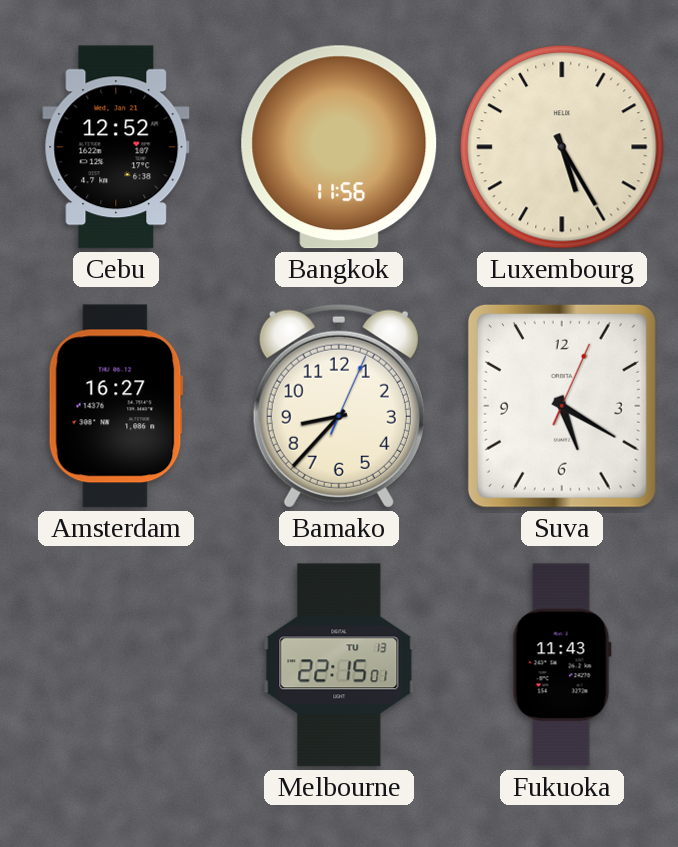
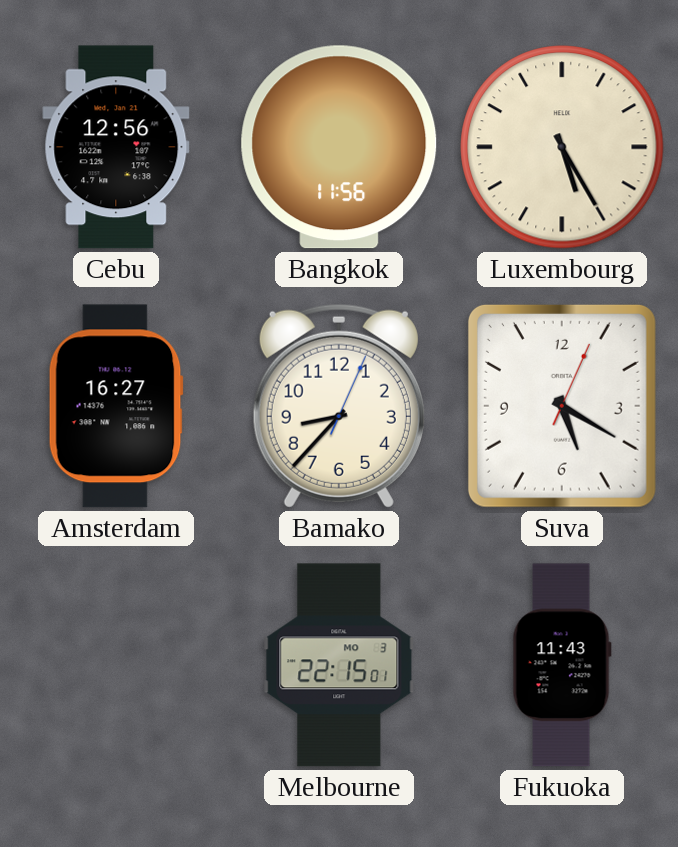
Cebu: 12:52 -> 12:56
Melbourne date: TU 13 -> MO 3
